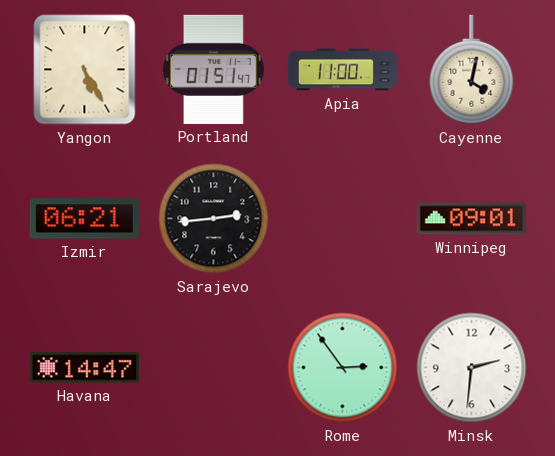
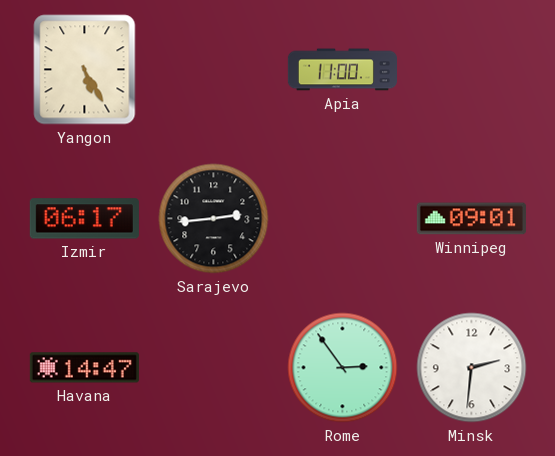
Portland: 01:51 -> none
Cayenne: 4:02 -> none
Izmir: 06:21 -> 06:17
